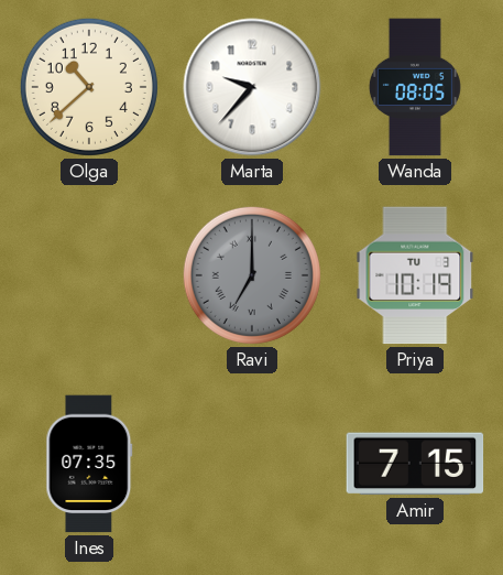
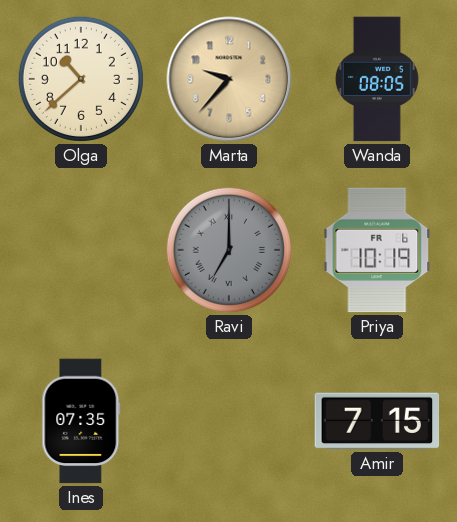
Marta dial: white -> champagne
Priya date: TU 3 -> FR 6
